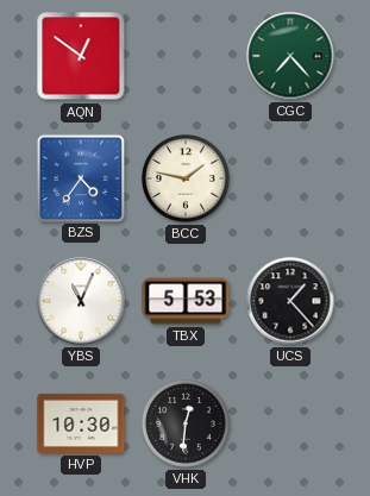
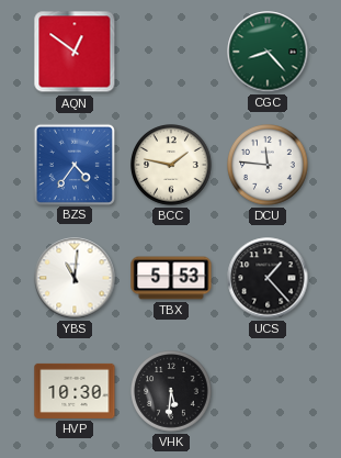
CGC: 7:23 -> 8:23
DCU: none -> 11:46
YBS: 11:04 -> 11:01
VHK: 12:31 -> 5:31
